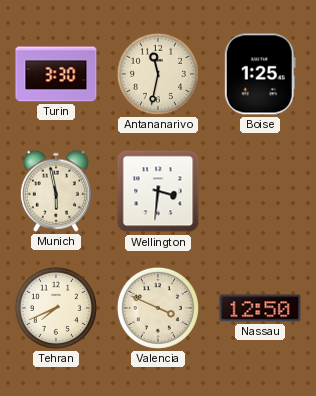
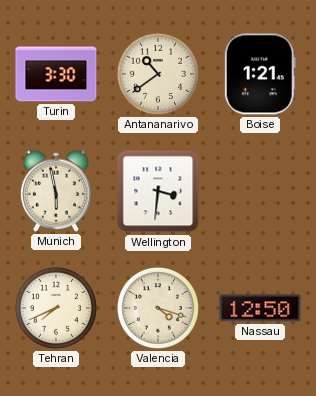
Antananarivo: 11:32 -> 10:39
Boise: 1:25 -> 1:21
Valencia: 3:49 -> 4:18
